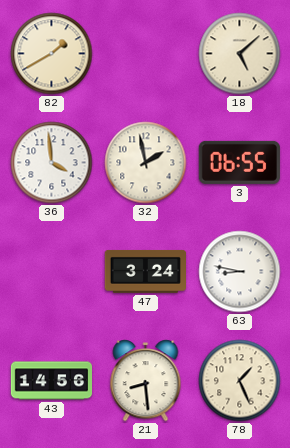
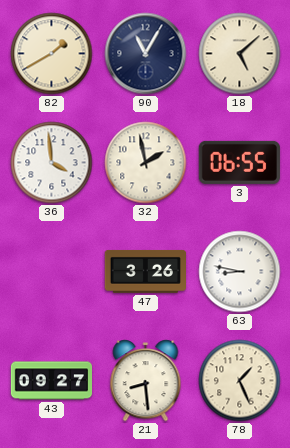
90: none -> 11:05
47: 3:24 -> 3:26
43: 14:56 -> 09:27
